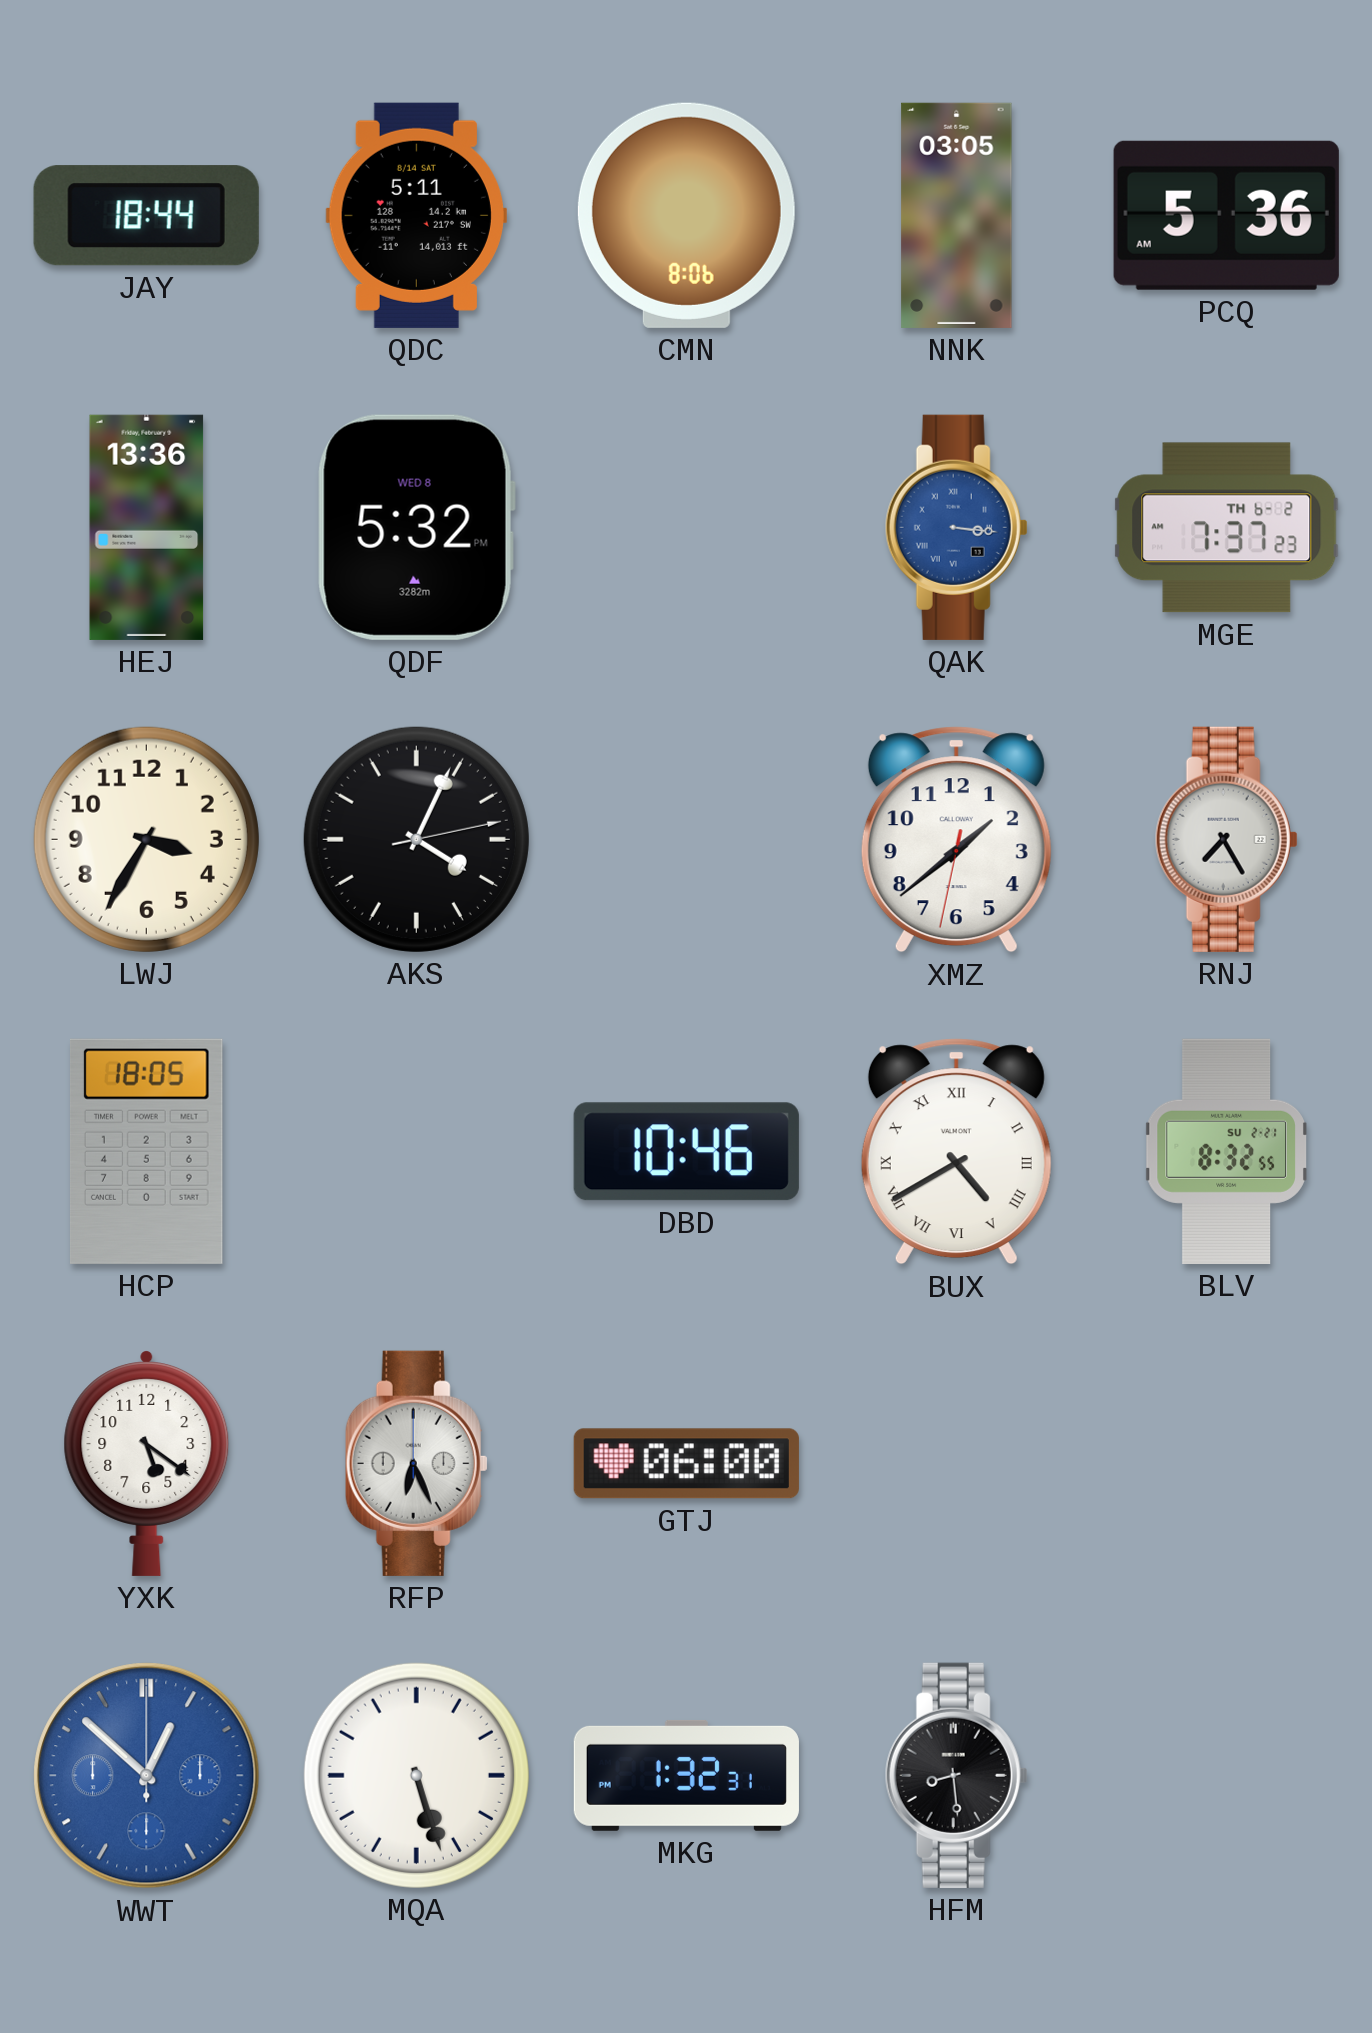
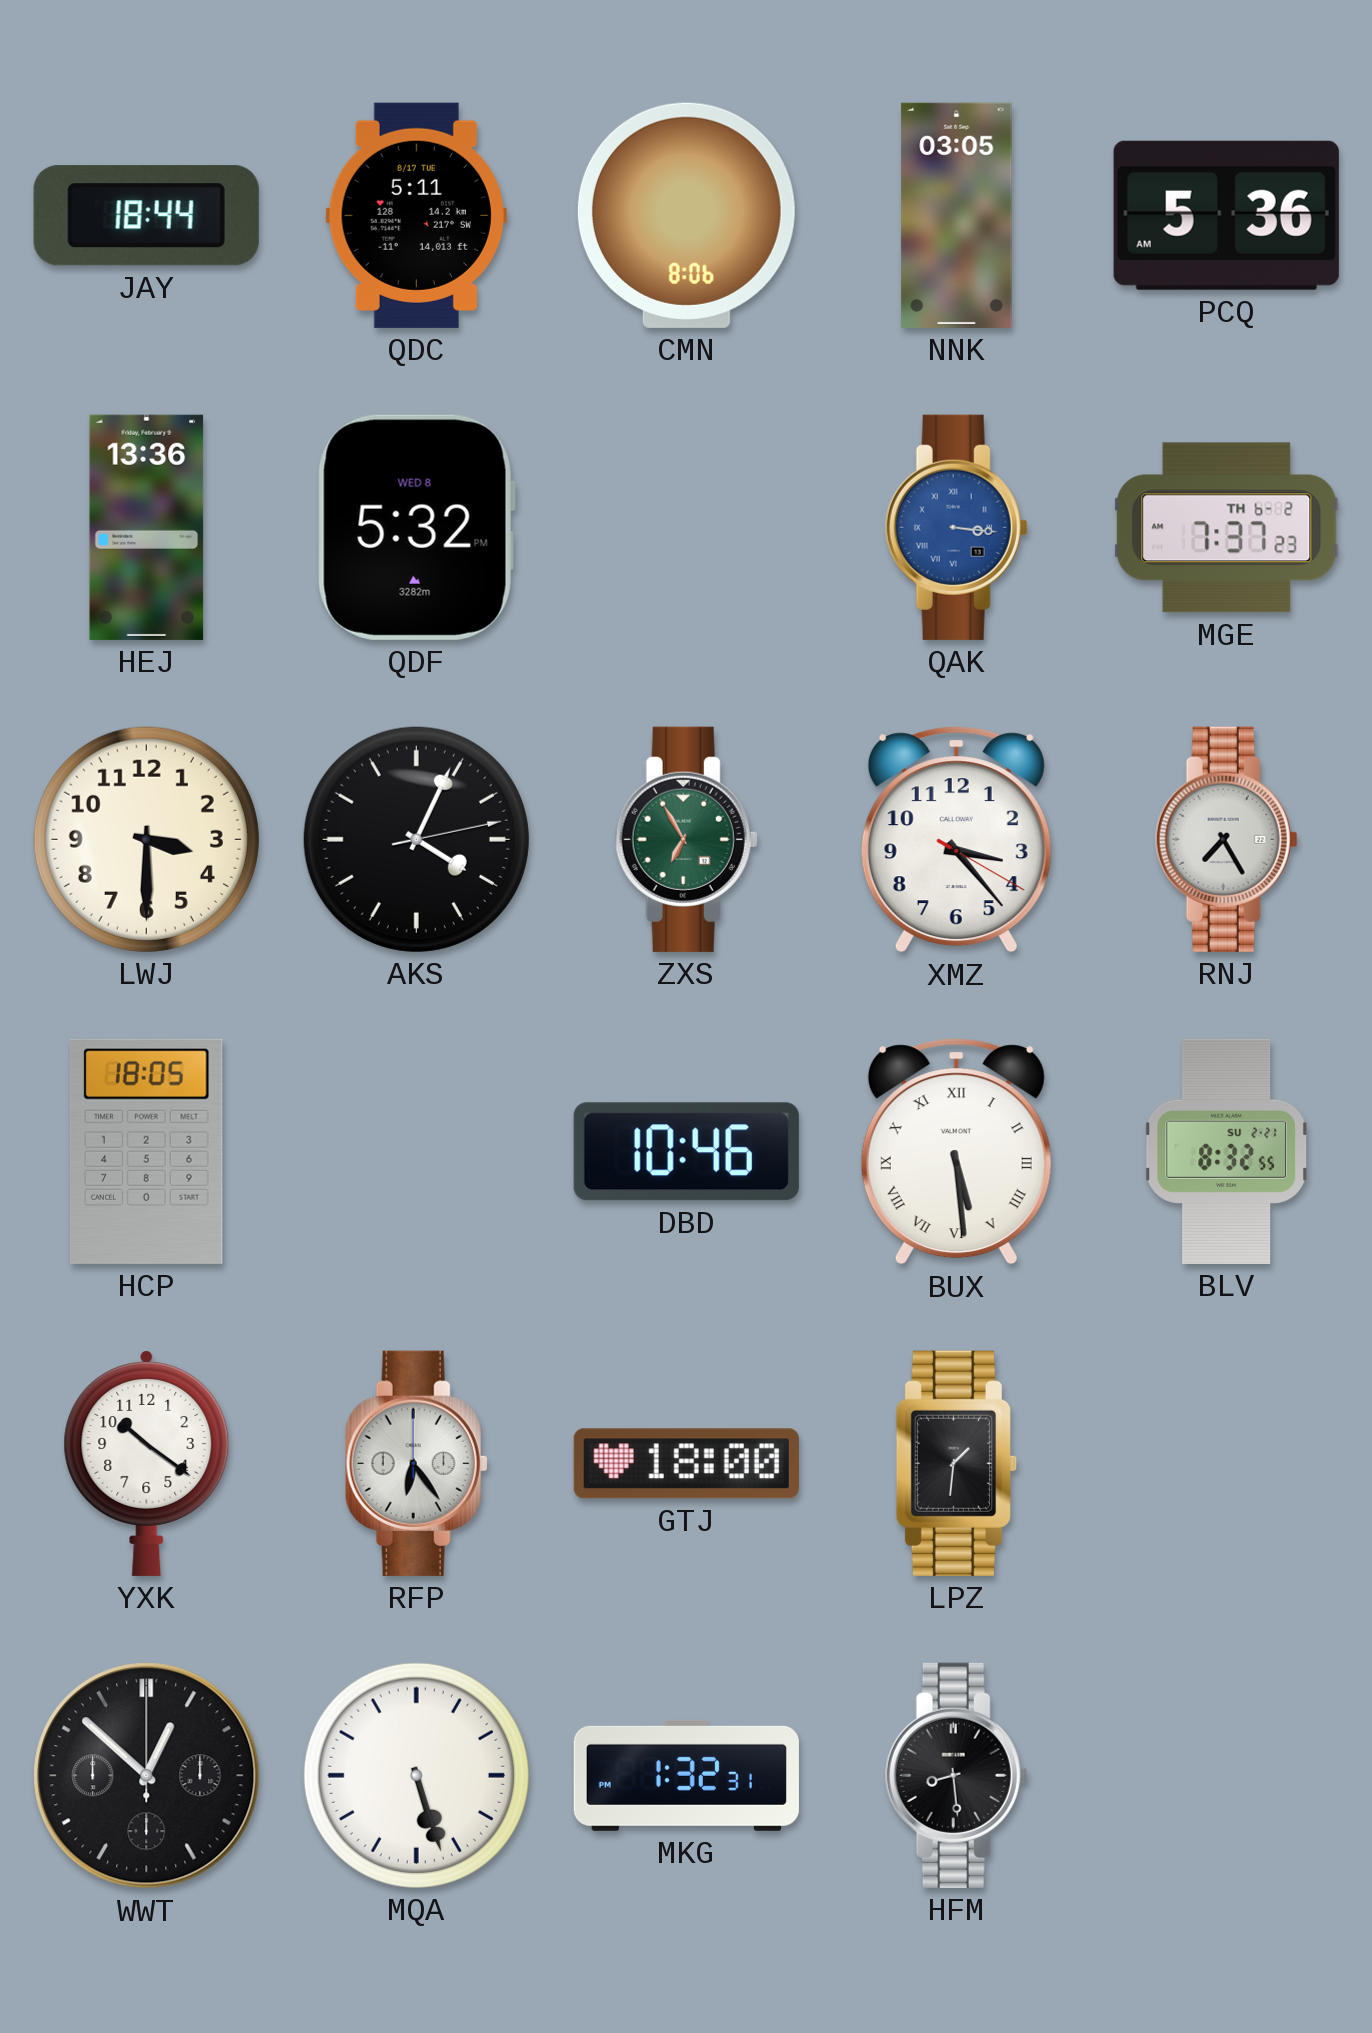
QDC date: 8/14 SAT -> 8/17 TUE
LWJ: 3:35 -> 3:30
ZXS: none -> 6:55
XMZ: 1:38 -> 3:23
BUX: 4:40 -> 5:29
YXK: 5:21 -> 10:21
RFP: 6:26 -> 6:24
GTJ: 06:00 -> 18:00
LPZ: none -> 1:31
WWT dial: blue -> black
